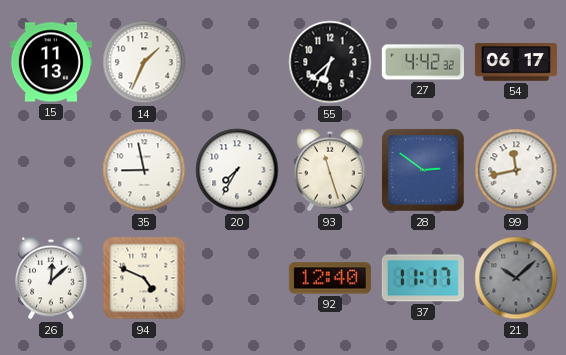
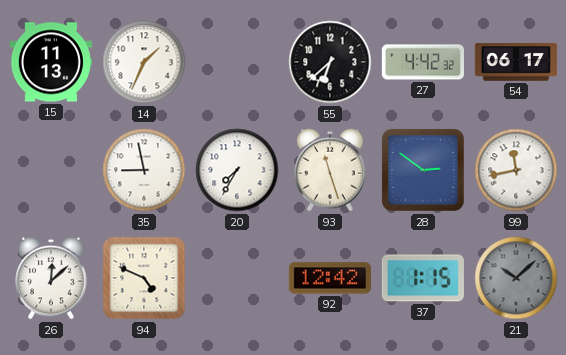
92: 12:40 -> 12:42
37: 11:17 -> 1:15
